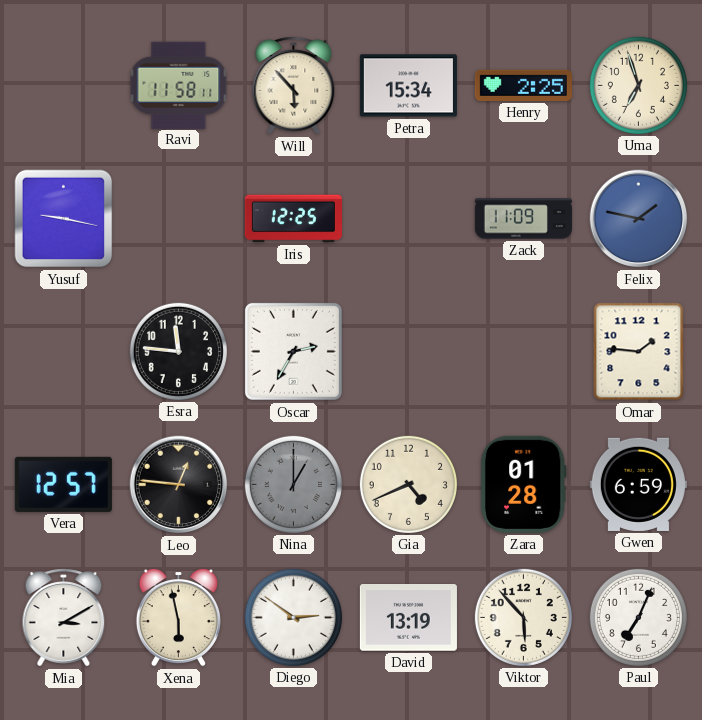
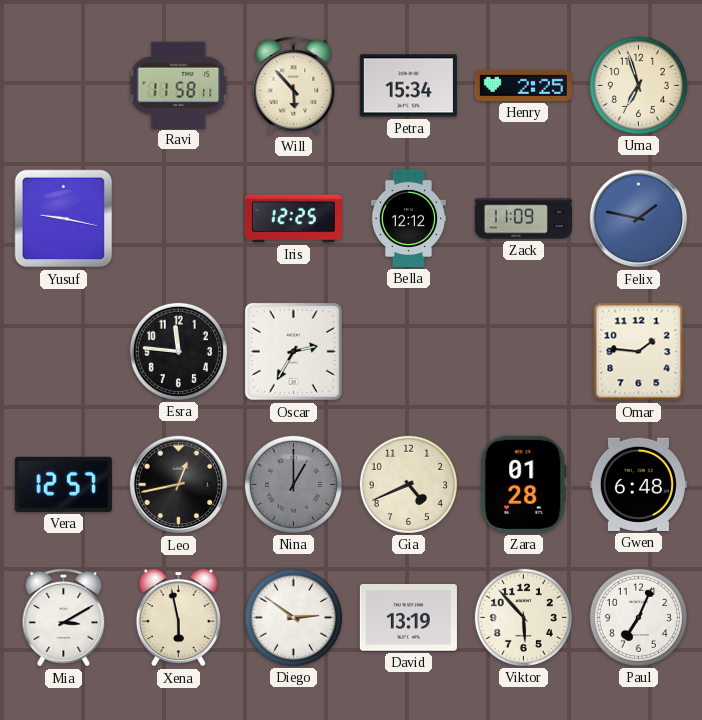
Bella: none -> 12:12
Leo: 12:46 -> 12:43
Gwen: 6:59 -> 6:48
